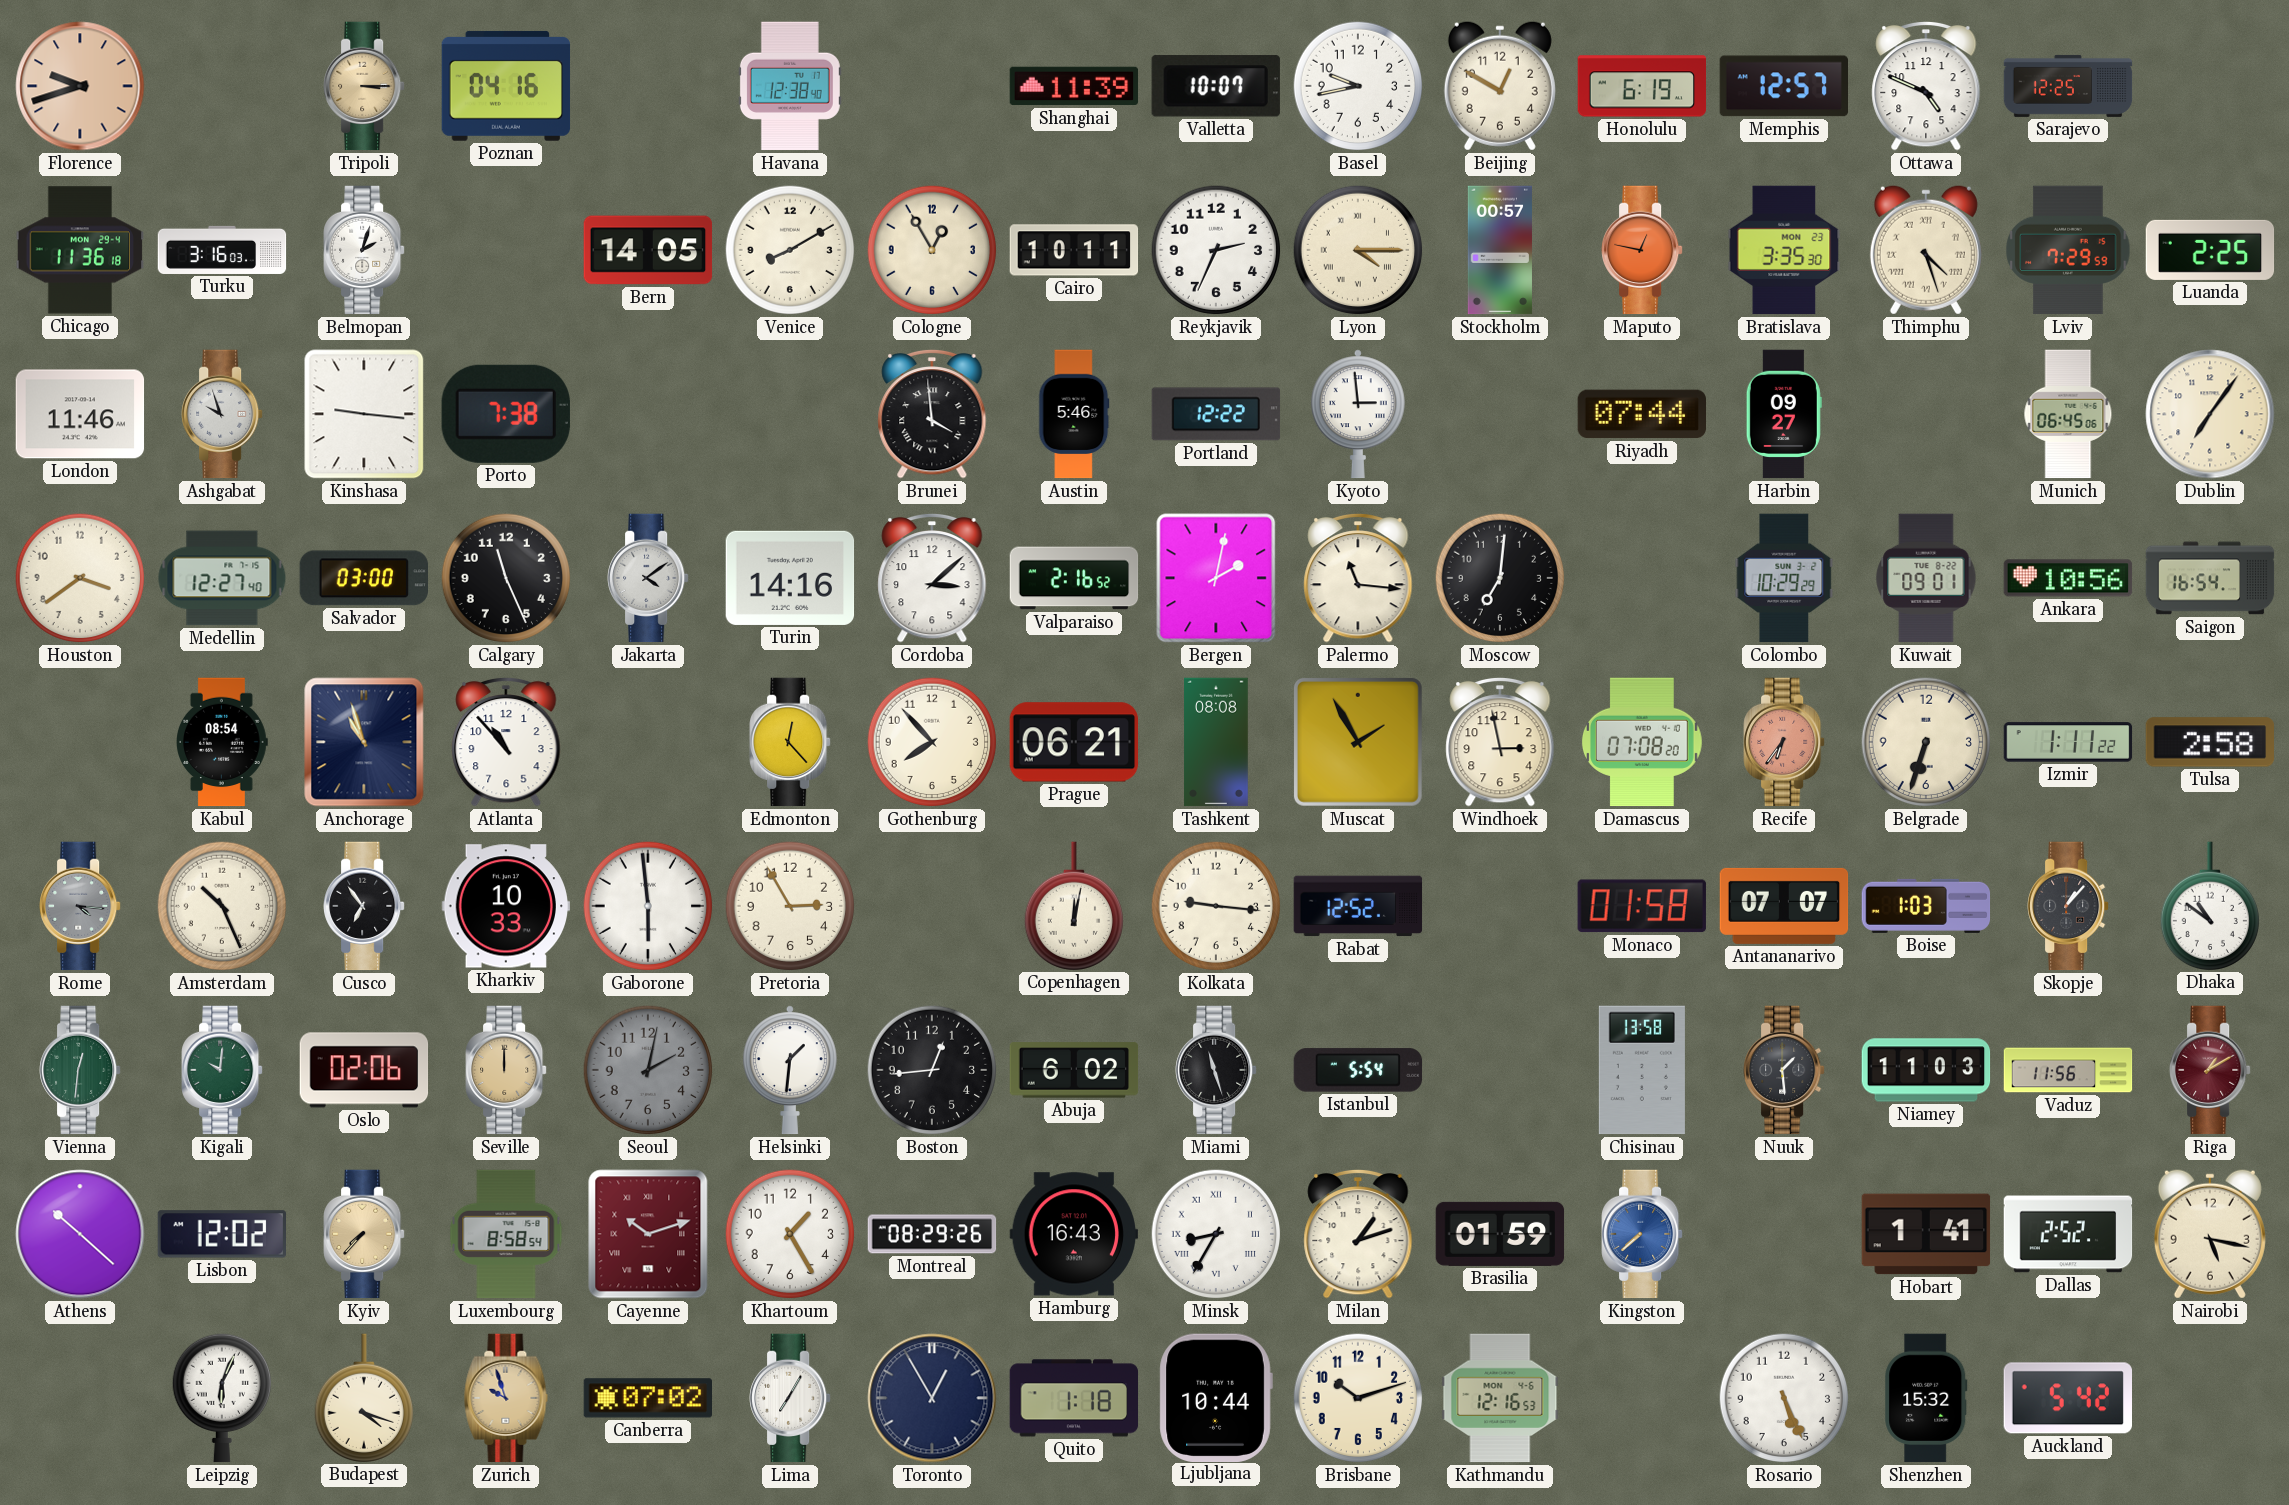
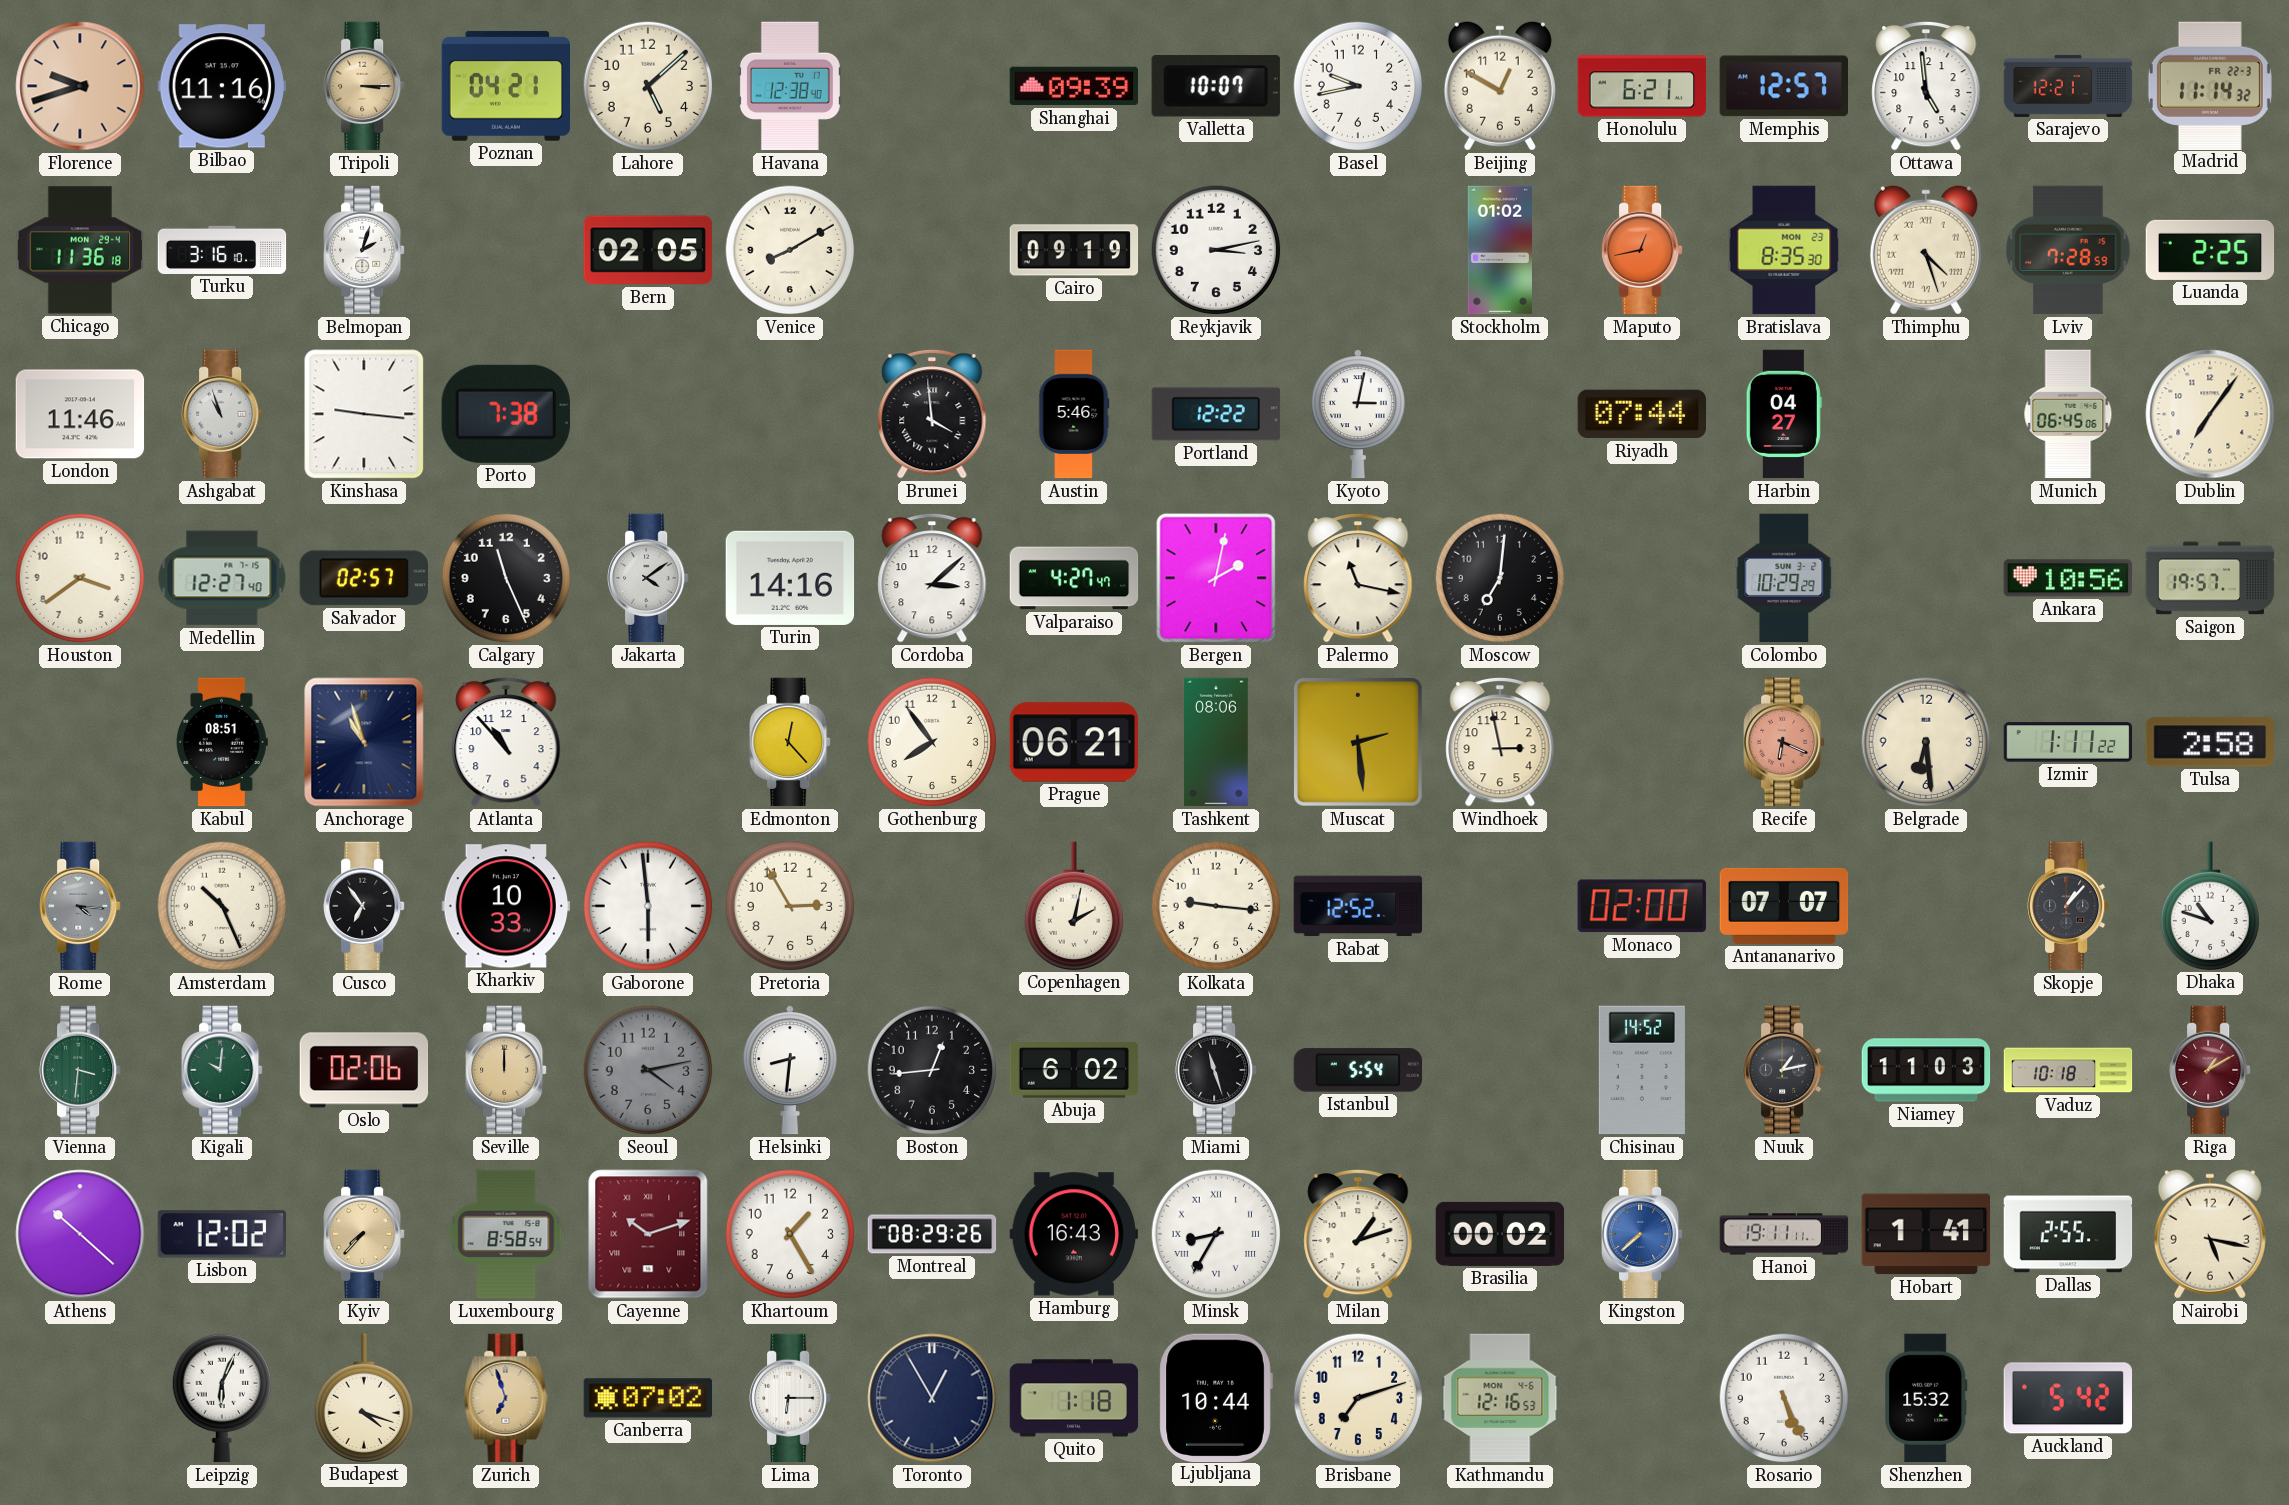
Bilbao: none -> 11:16
Poznan: 04:16 -> 04:21
Lahore: none -> 5:08
Shanghai: 11:39 -> 09:39
Honolulu: 6:19 -> 6:21
Ottawa: 4:49 -> 4:59
Sarajevo: 12:25 -> 12:21
Madrid: none -> 11:14
Turku: 3:16:03 -> 3:16:10
Bern: 14:05 -> 02:05
Cologne: 12:55 -> none
Cairo: 10:11 -> 09:19
Reykjavik: 2:34 -> 3:13
Lyon: 4:15 -> none
Stockholm: 00:57 -> 01:02
Maputo: 12:47 -> 12:43
Bratislava: 3:35 -> 8:35
Lviv: 7:29 -> 7:28
Ashgabat: 9:57 -> 10:57
Kyoto: 2:59 -> 3:02
Harbin: 09:27 -> 04:27
Salvador: 03:00 -> 02:57
Valparaiso: 2:16 -> 4:27
Palermo: 11:16 -> 11:17
Kuwait: 09:01 -> none
Saigon: 16:54 -> 19:57
Kabul: 08:54 -> 08:51
Gothenburg: 7:53 -> 7:54
Tashkent: 08:08 -> 08:06
Muscat: 1:55 -> 2:29
Damascus: 07:08 -> none
Recife: 6:36 -> 6:19
Belgrade: 6:33 -> 6:29
Copenhagen: 12:02 -> 2:02
Monaco: 01:58 -> 02:00
Boise: 1:03 -> none
Dhaka: 10:51 -> 10:48
Vienna: 12:31 -> 3:31
Seoul: 2:02 -> 4:13
Helsinki: 1:31 -> 8:31
Chisinau: 13:58 -> 14:52
Nuuk: 1:29 -> 1:13
Vaduz: 11:56 -> 10:18
Brasilia: 01:59 -> 00:02
Hanoi: none -> 19:11
Dallas: 2:52 -> 2:55
Zurich: 9:57 -> 6:57
Lima: 7:05 -> 6:15
Brisbane: 10:12 -> 7:12
